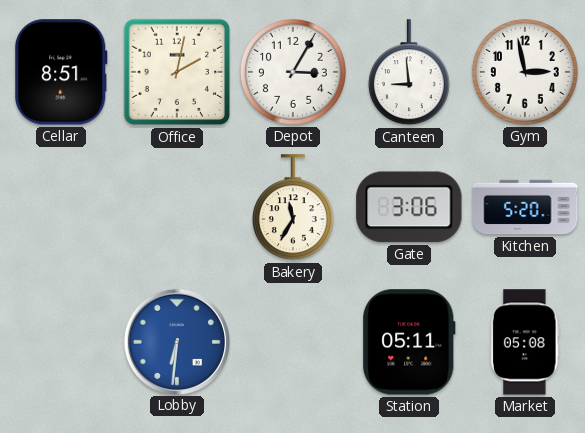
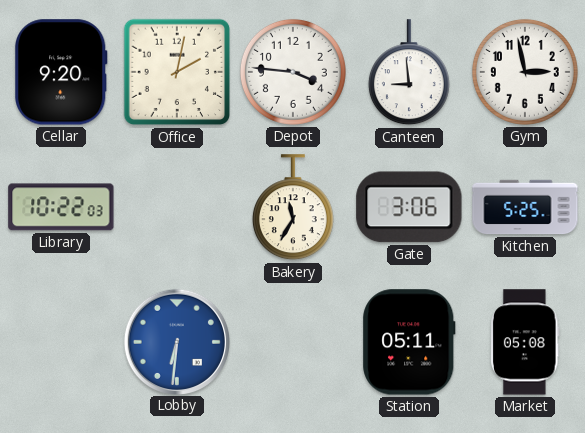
Cellar: 8:51 -> 9:20
Depot: 3:05 -> 3:46
Library: none -> 10:22
Kitchen: 5:20 -> 5:25
